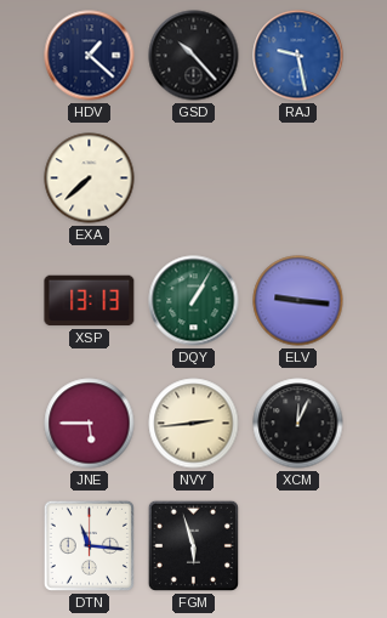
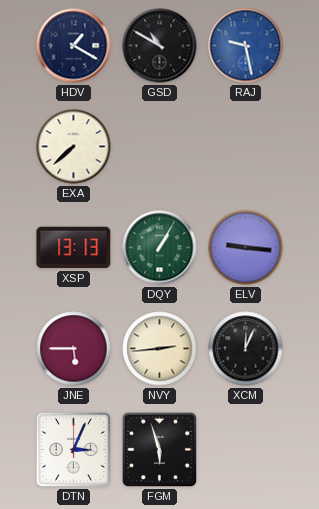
HDV: 1:22 -> 1:20
GSD: 10:23 -> 10:50
DTN: 11:16 -> 3:04
